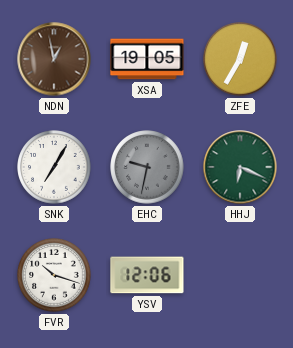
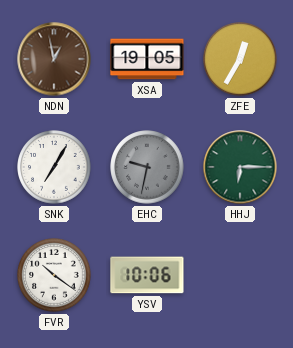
HHJ: 6:19 -> 6:15
FVR: 10:18 -> 10:21
YSV: 12:06 -> 10:06
